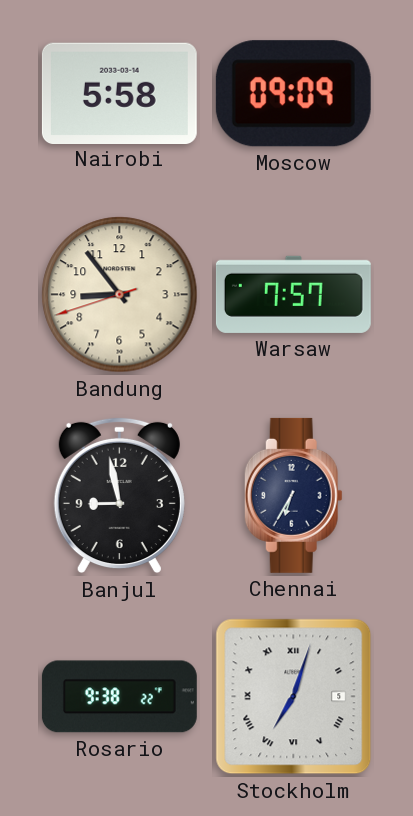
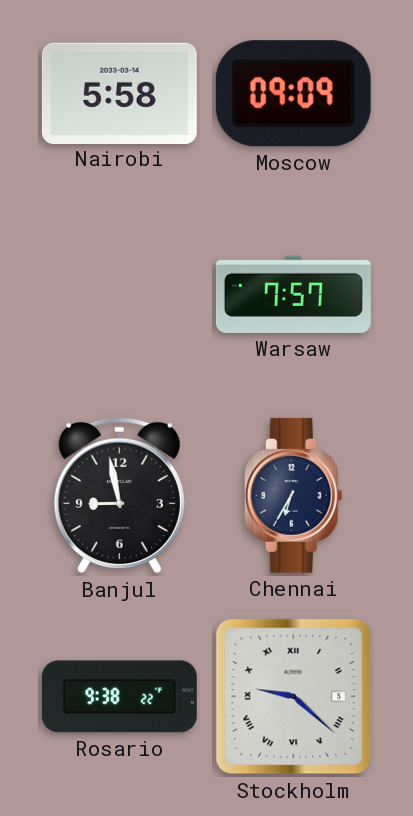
Bandung: 8:53 -> none
Stockholm: 7:03 -> 9:22
